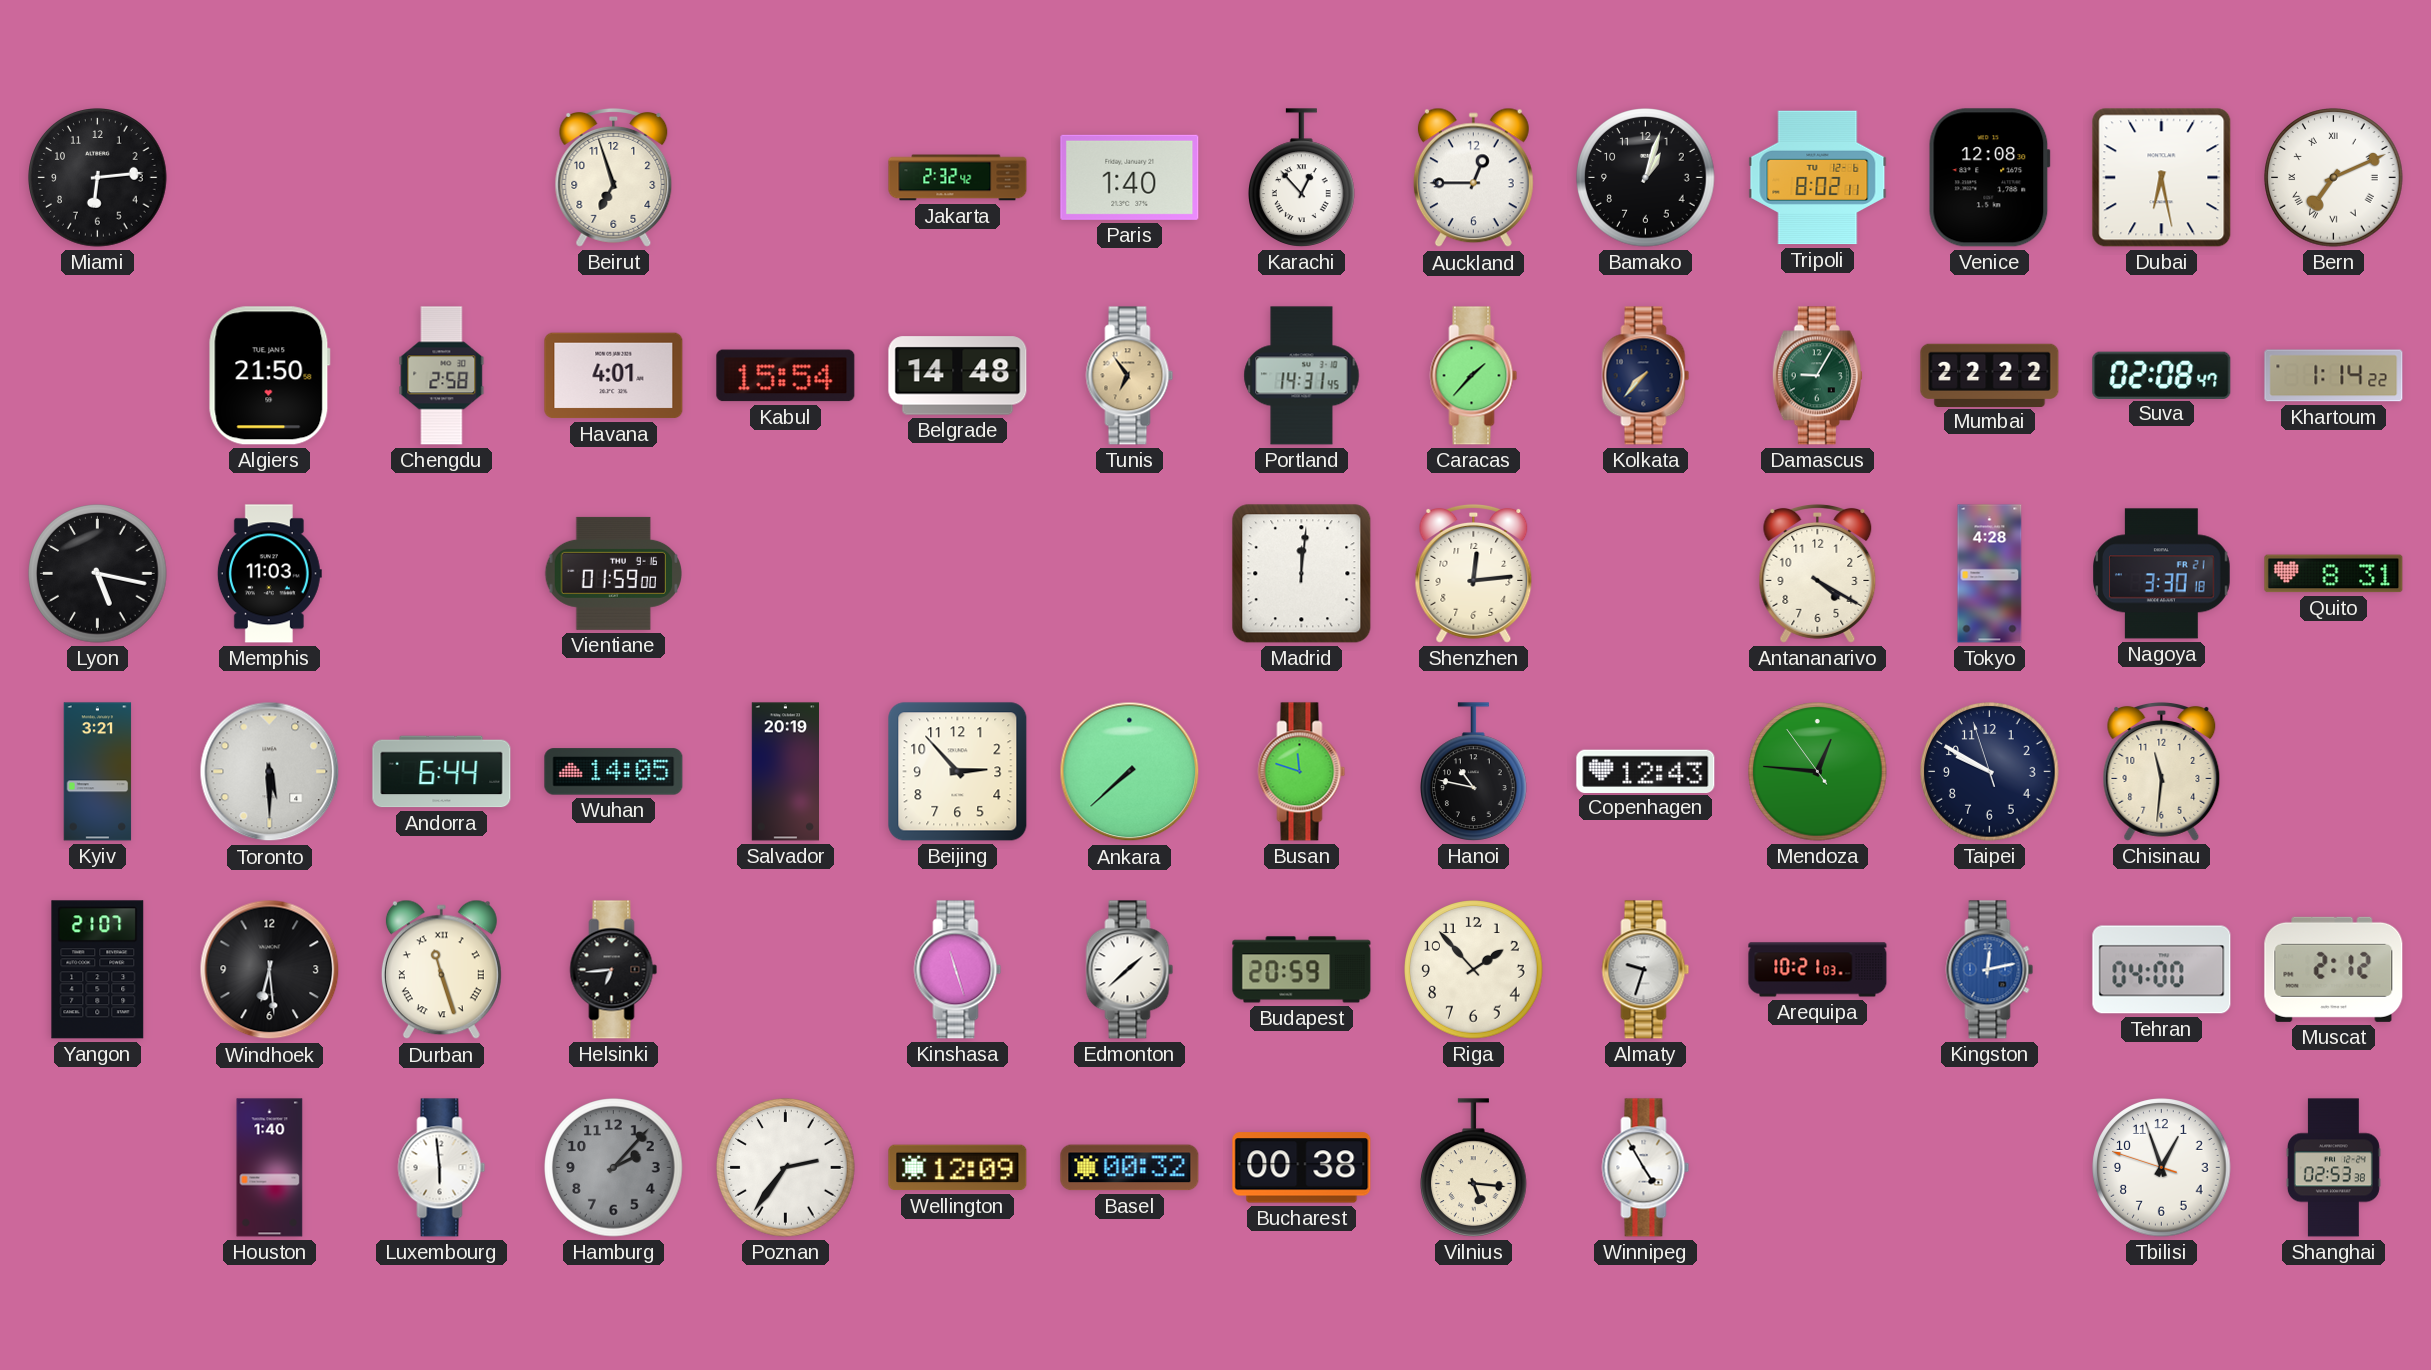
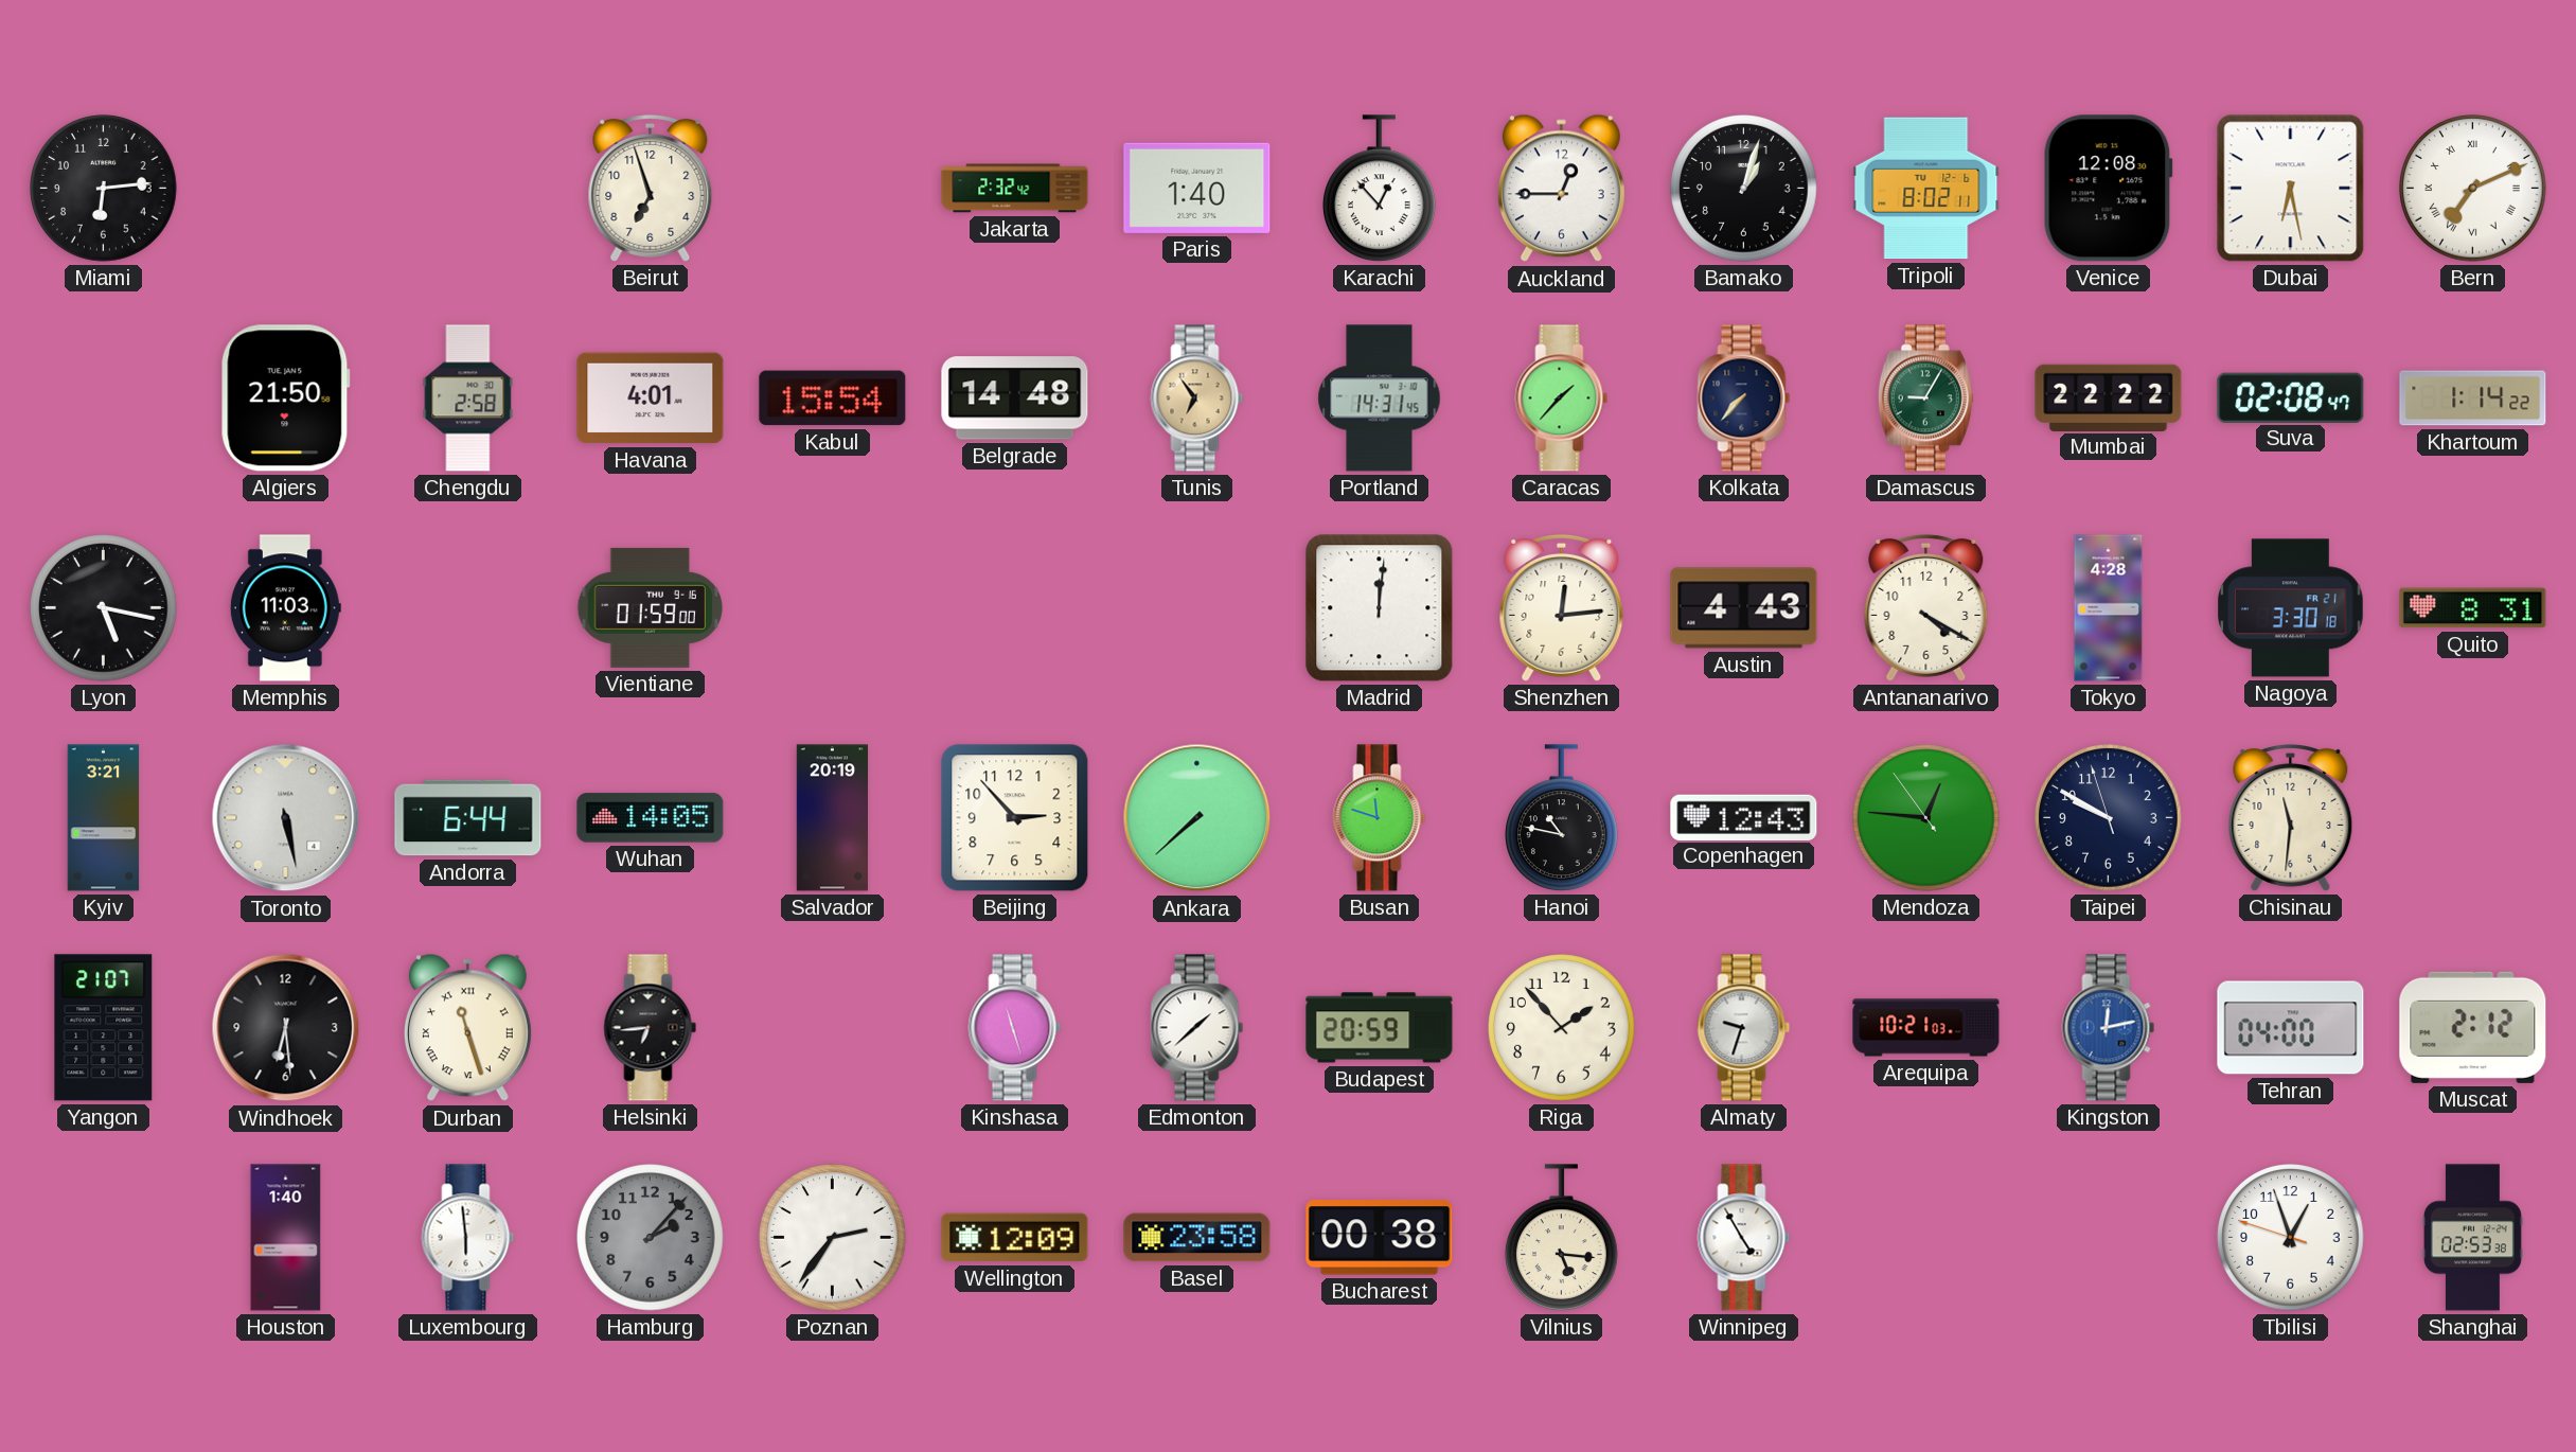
Austin: none -> 4:43
Toronto: 5:30 -> 5:28
Basel: 00:32 -> 23:58
